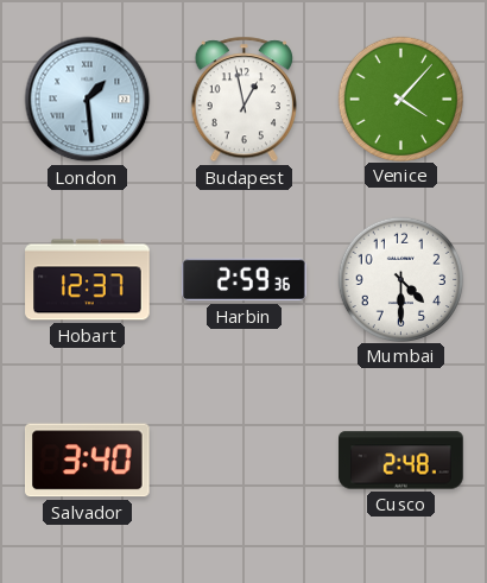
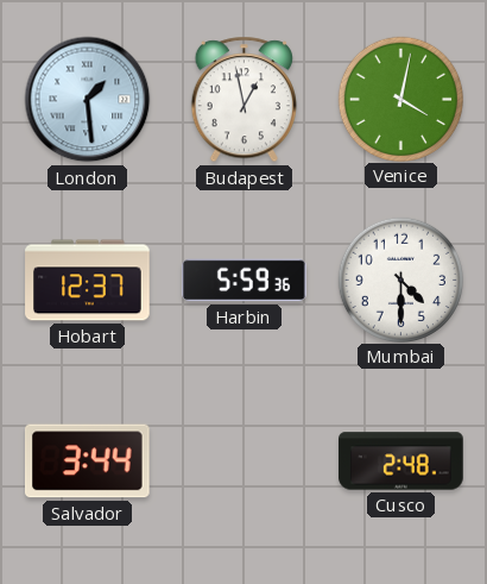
Venice: 4:07 -> 4:02
Harbin: 2:59 -> 5:59
Salvador: 3:40 -> 3:44
